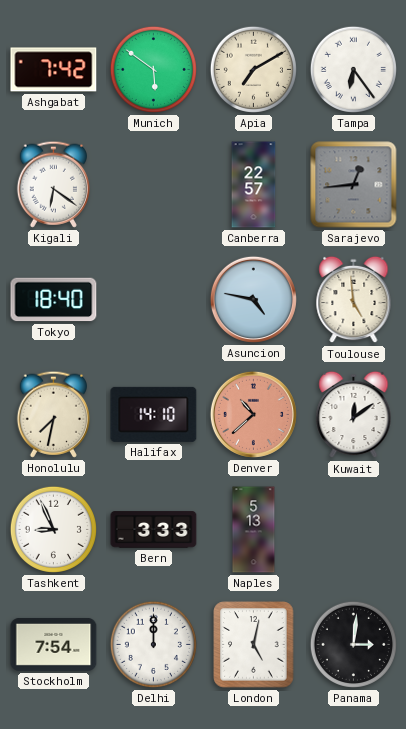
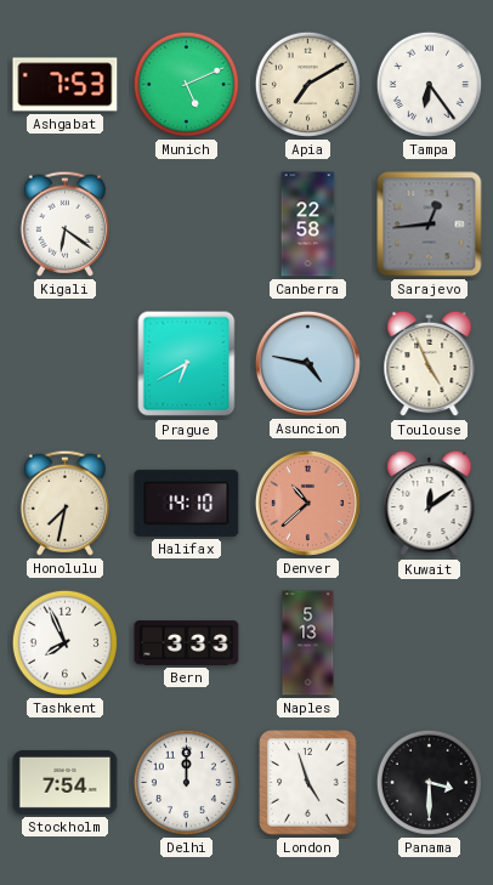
Ashgabat: 7:42 -> 7:53
Munich: 5:51 -> 5:11
Canberra: 22:57 -> 22:58
Tokyo: 18:40 -> none
Prague: none -> 6:40
Toulouse: 4:59 -> 4:56
Tashkent: 8:56 -> 7:56
London: 5:02 -> 4:57
Panama: 3:01 -> 3:30
